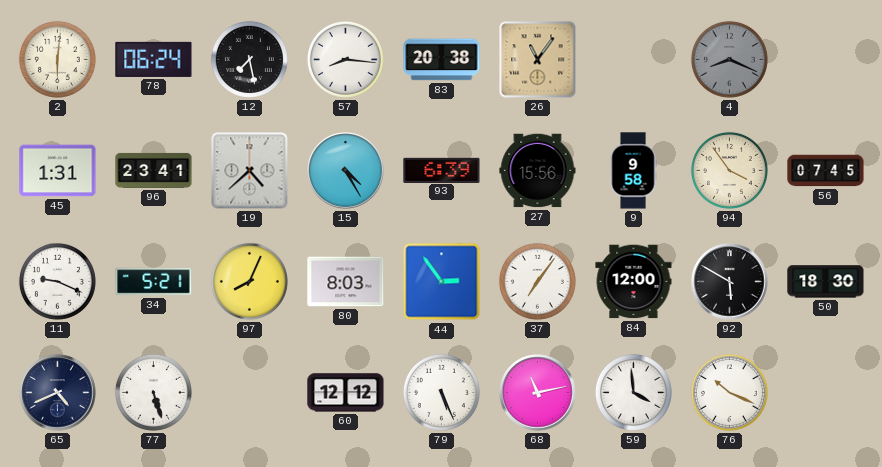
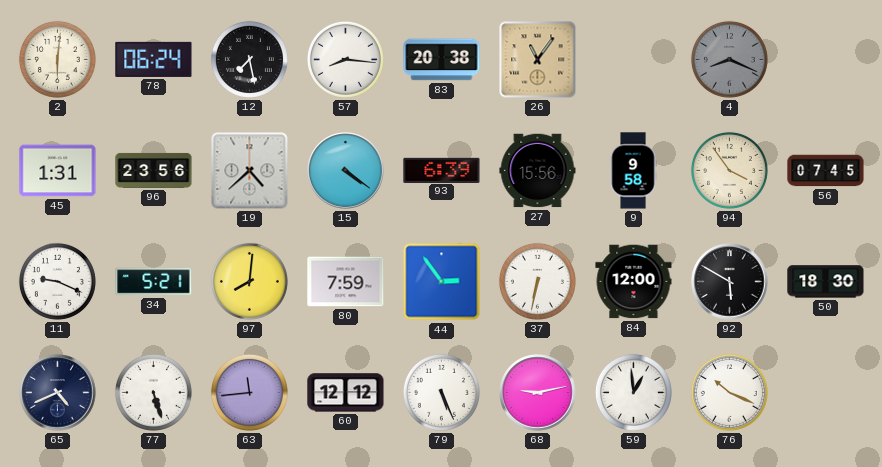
96: 23:41 -> 23:56
15: 4:25 -> 4:21
97: 8:04 -> 8:01
80: 8:03 -> 7:59
37: 7:06 -> 6:32
63: none -> 11:44
68: 11:13 -> 9:13
59: 3:59 -> 12:59
